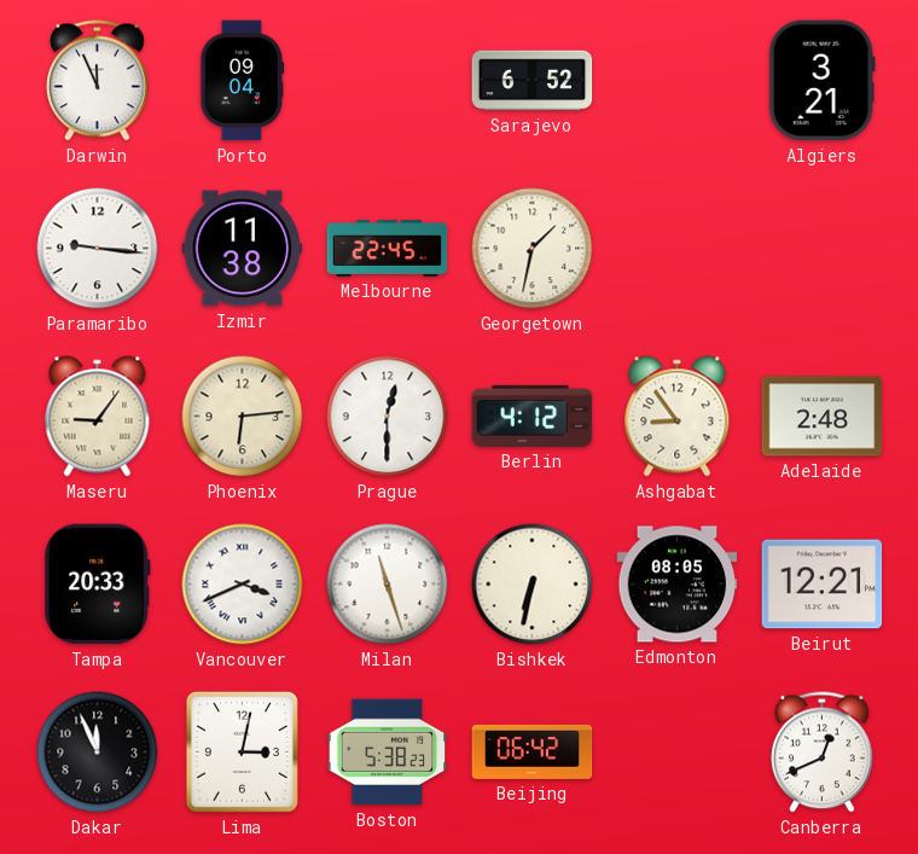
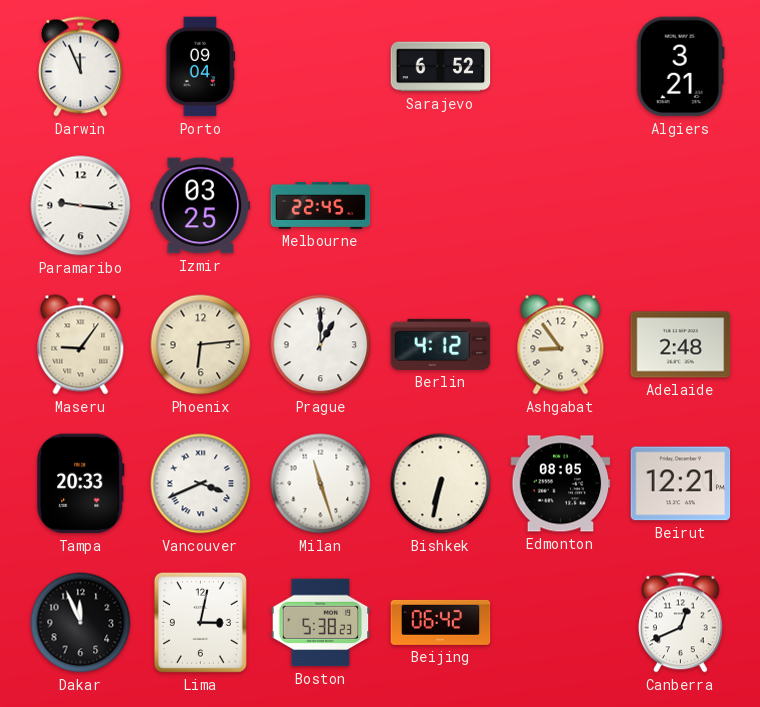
Izmir: 11:38 -> 03:25
Georgetown: 1:32 -> none
Prague: 12:30 -> 1:00
